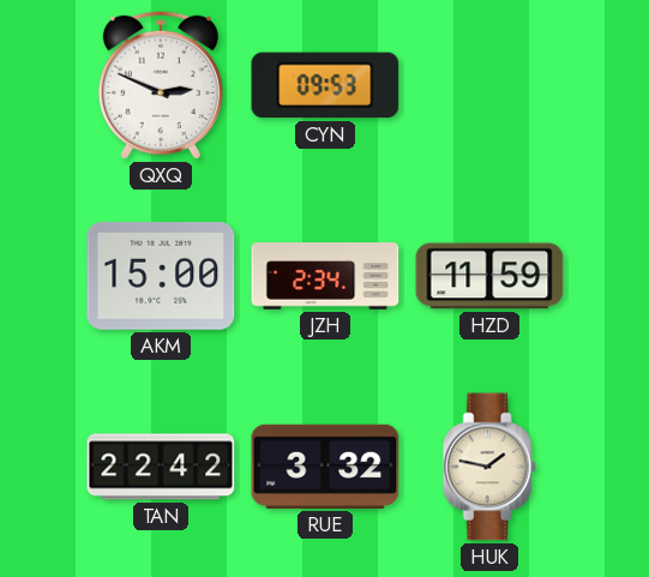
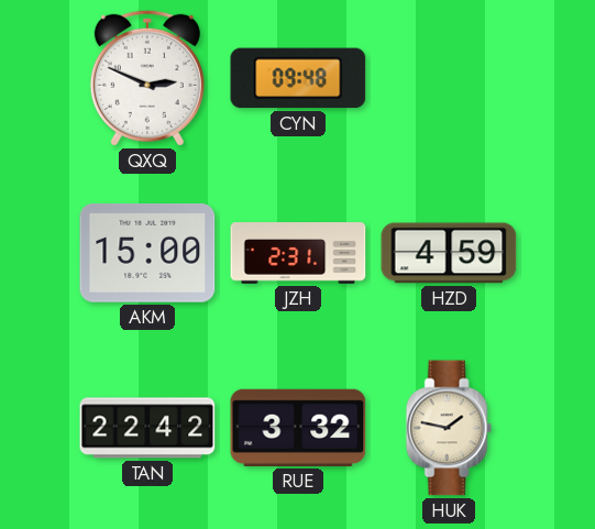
CYN: 09:53 -> 09:48
JZH: 2:34 -> 2:31
HZD: 11:59 -> 4:59
